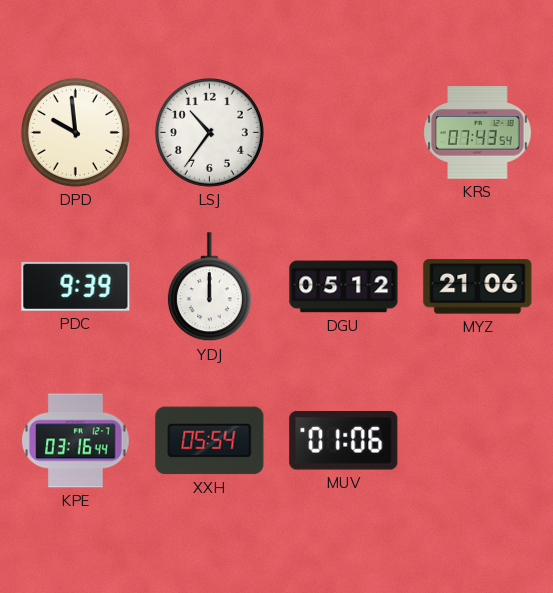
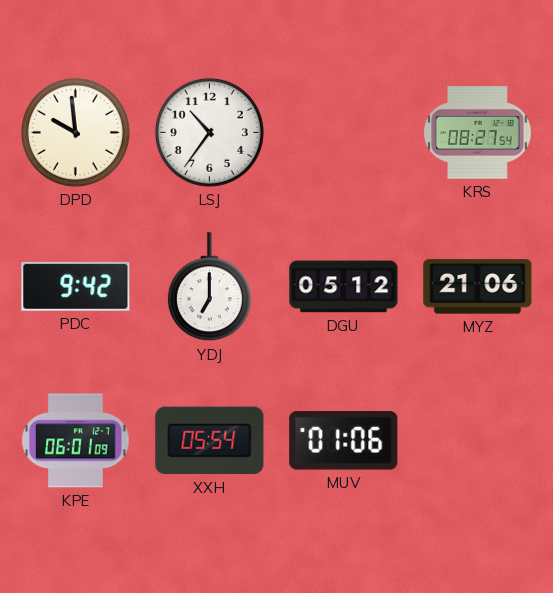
KRS: 07:43 -> 08:27
PDC: 9:39 -> 9:42
YDJ: 12:00 -> 7:00
KPE: 03:16 -> 06:01
